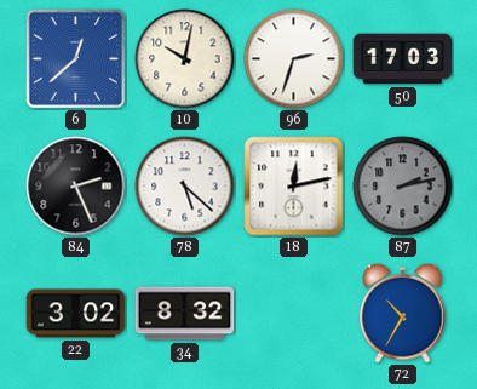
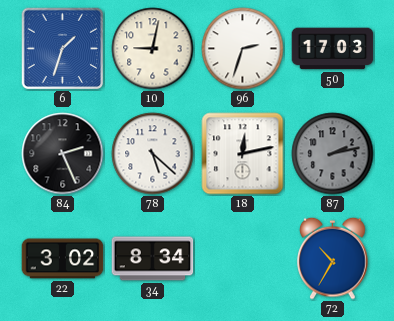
6: 12:38 -> 1:33
10: 10:02 -> 9:02
34: 8:32 -> 8:34
